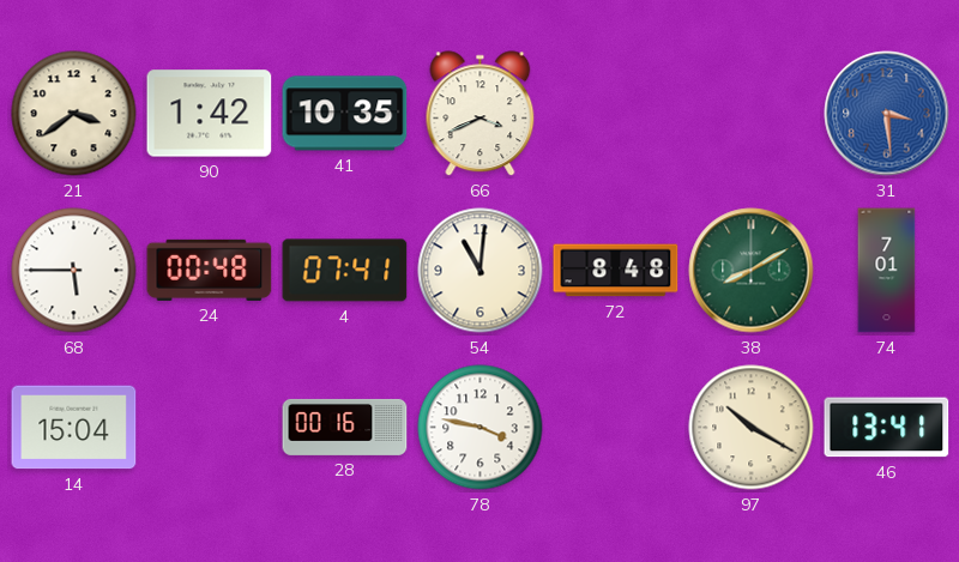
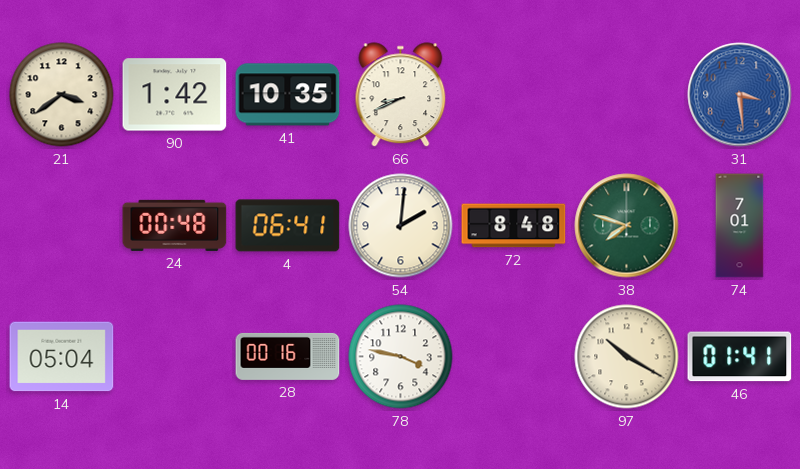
66: 3:41 -> 8:41
68: 5:45 -> none
4: 07:41 -> 06:41
54: 11:01 -> 2:01
38: 8:10 -> 7:48
14: 15:04 -> 05:04
46: 13:41 -> 01:41
